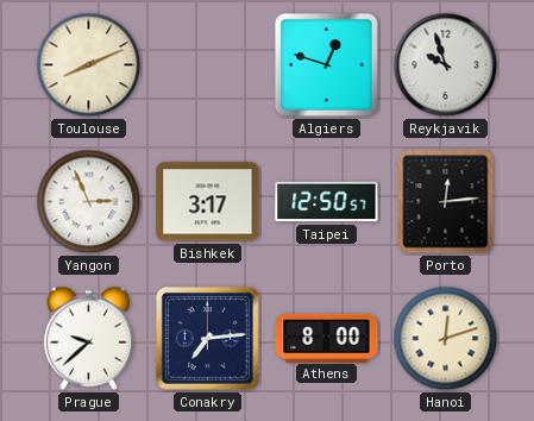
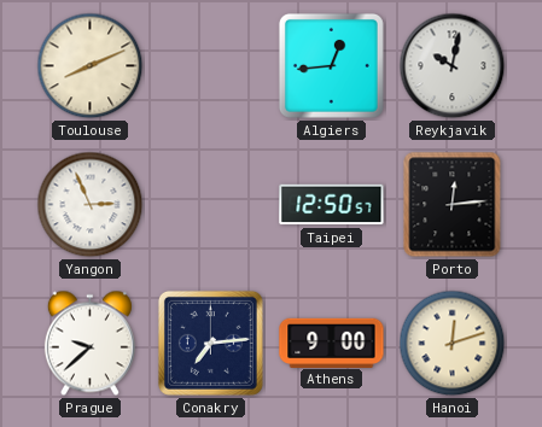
Algiers: 12:48 -> 12:44
Reykjavik: 9:57 -> 10:02
Bishkek: 3:17 -> none
Athens: 8:00 -> 9:00
